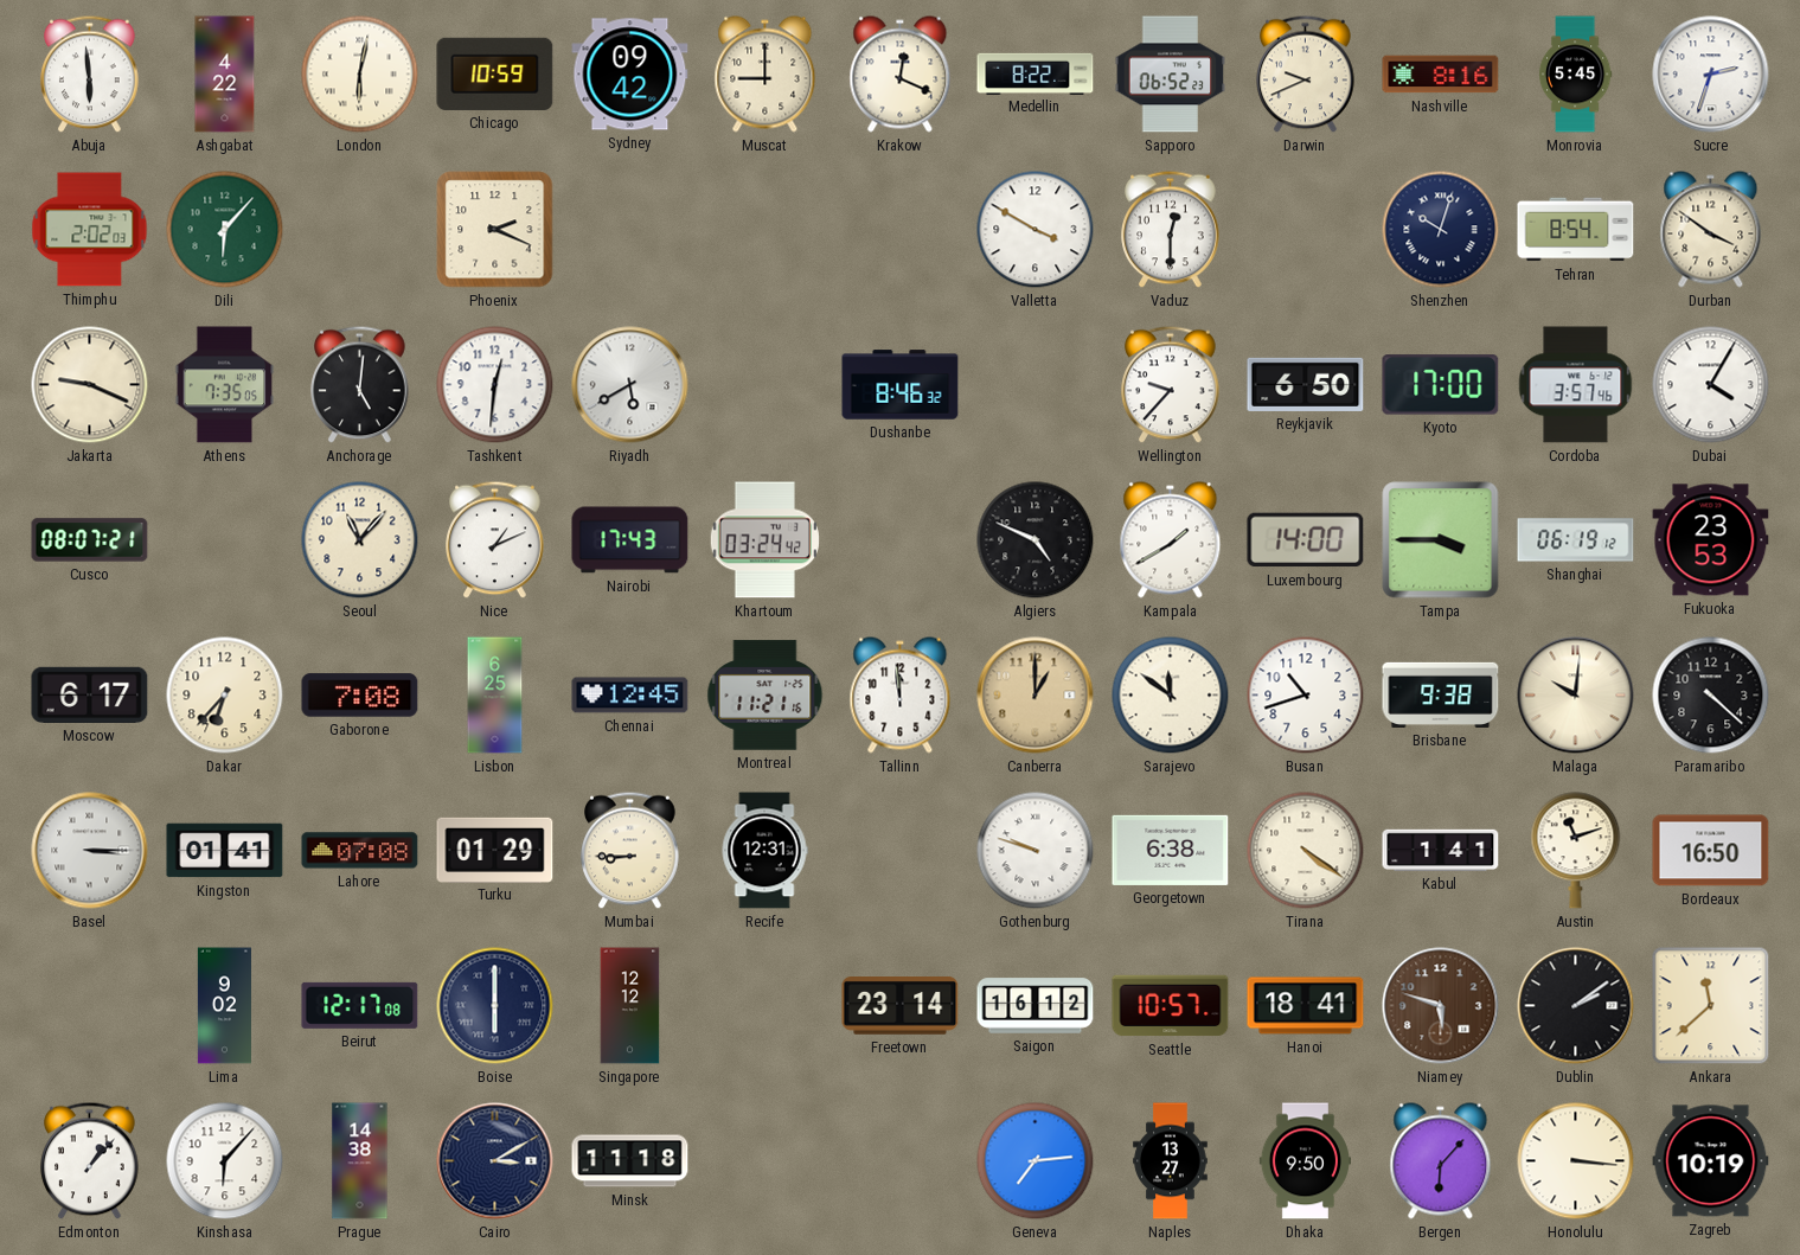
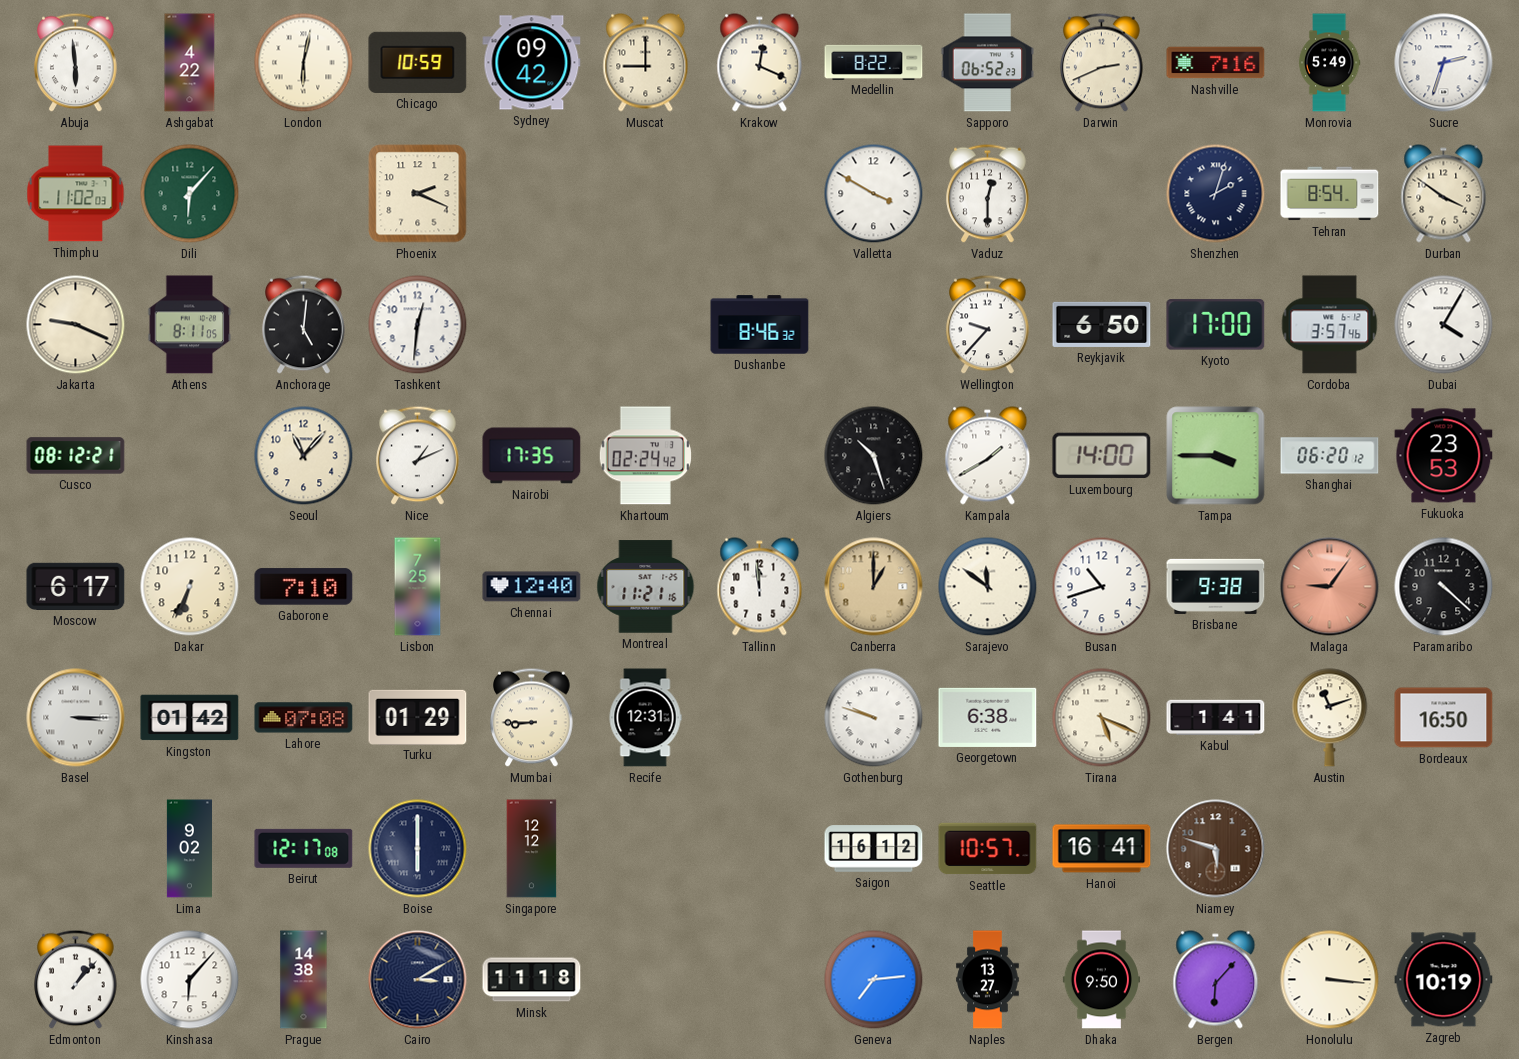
Darwin: 9:41 -> 2:41
Nashville: 8:16 -> 7:16
Monrovia: 5:45 -> 5:49
Thimphu: 2:02 -> 11:02
Shenzhen: 10:03 -> 2:03
Athens: 7:35 -> 8:11
Riyadh: 5:40 -> none
Cusco: 08:07 -> 08:12
Nairobi: 17:43 -> 17:35
Khartoum: 03:24 -> 02:24
Algiers: 4:49 -> 10:27
Shanghai: 06:19 -> 06:20
Dakar: 6:37 -> 6:34
Gaborone: 7:08 -> 7:10
Lisbon: 6:25 -> 7:25
Chennai: 12:45 -> 12:40
Malaga: 10:01 -> 9:06
Malaga dial: cream -> salmon
Kingston: 01:41 -> 01:42
Tirana: 4:21 -> 5:19
Freetown: 23:14 -> none
Hanoi: 18:41 -> 16:41
Dublin: 2:09 -> none
Ankara: 11:38 -> none
